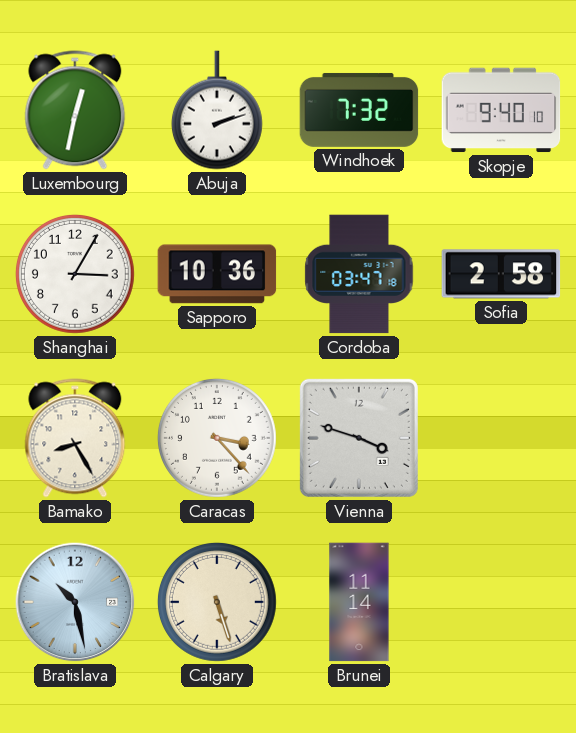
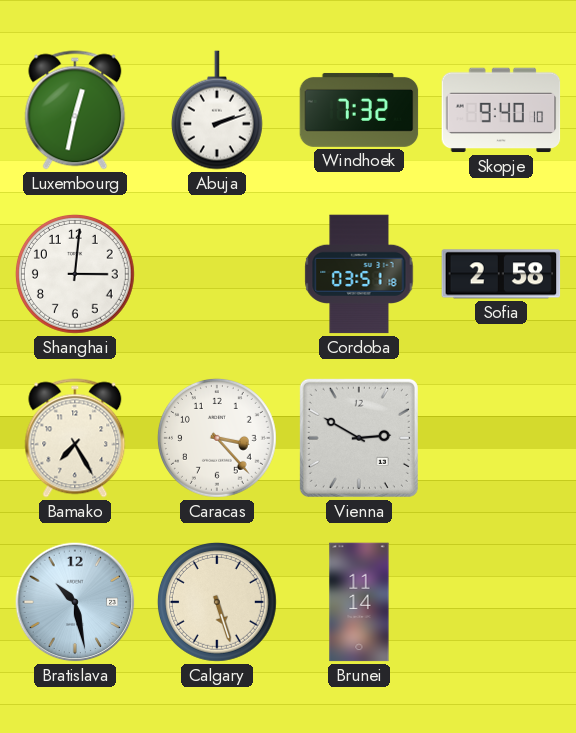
Shanghai: 3:05 -> 3:01
Sapporo: 10:36 -> none
Cordoba: 03:47 -> 03:51
Bamako: 8:25 -> 7:25
Vienna: 3:48 -> 2:50
